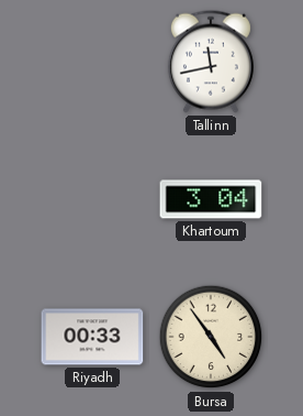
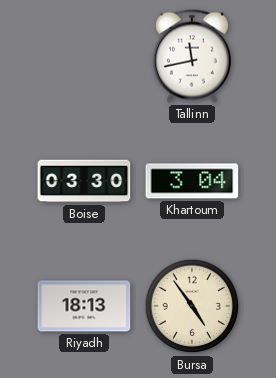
Boise: none -> 03:30
Riyadh: 00:33 -> 18:13
